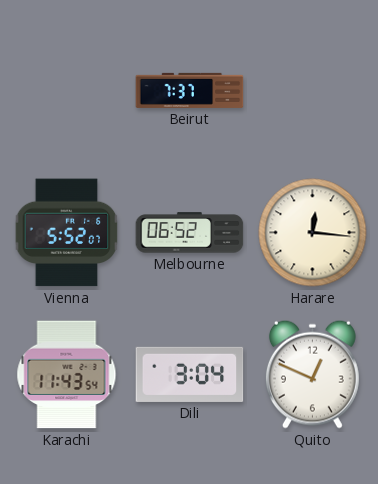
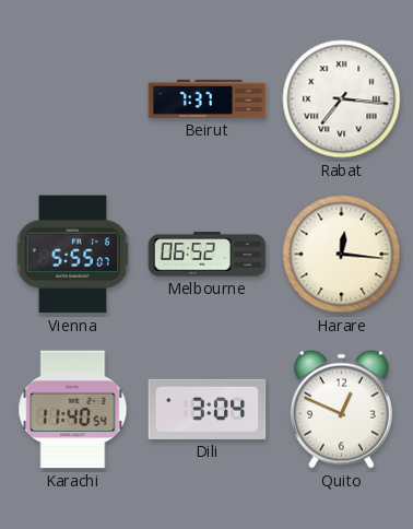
Rabat: none -> 7:16
Vienna: 5:52 -> 5:55
Karachi: 11:43 -> 11:40
